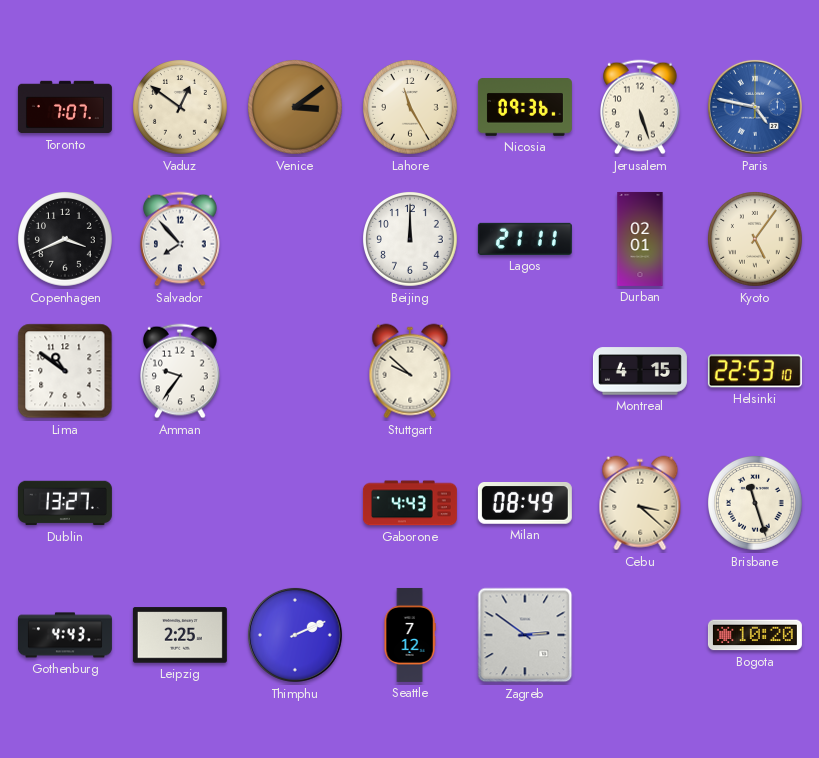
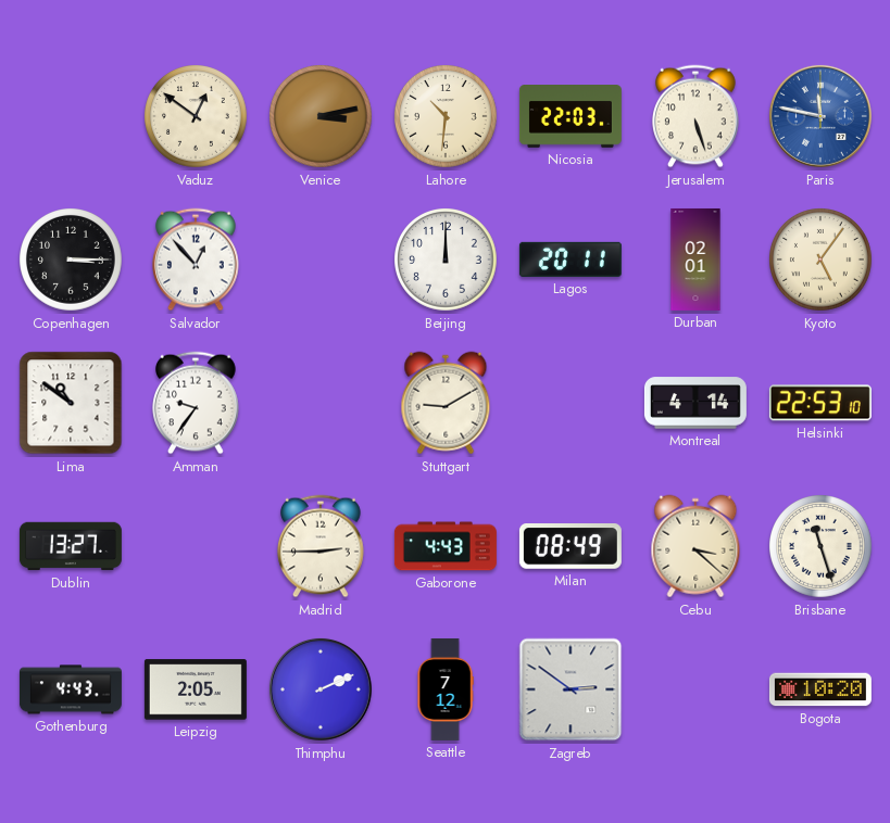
Toronto: 7:07 -> none
Venice: 3:09 -> 3:13
Lahore: 11:25 -> 10:31
Nicosia: 09:36 -> 22:03
Paris: 4:47 -> 11:47
Copenhagen: 3:41 -> 3:15
Salvador: 7:53 -> 12:53
Lagos: 21:11 -> 20:11
Stuttgart: 9:52 -> 9:10
Montreal: 4:15 -> 4:14
Madrid: none -> 2:45
Leipzig: 2:25 -> 2:05
